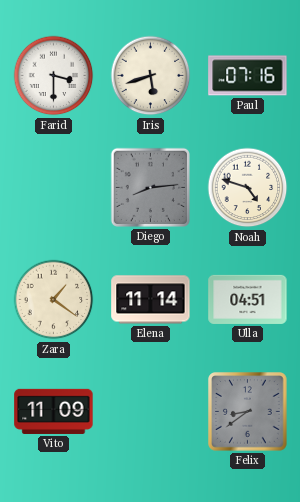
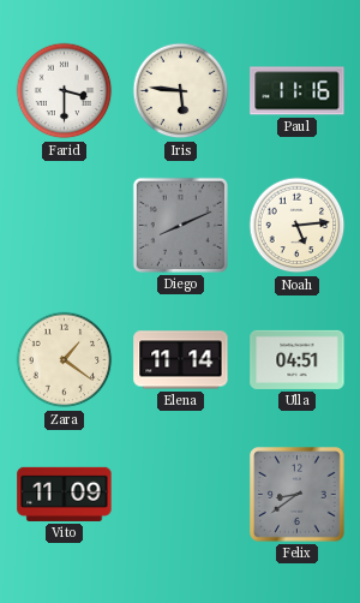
Iris: 5:42 -> 5:46
Paul: 07:16 -> 11:16
Diego: 8:14 -> 8:11
Noah: 4:48 -> 5:14
